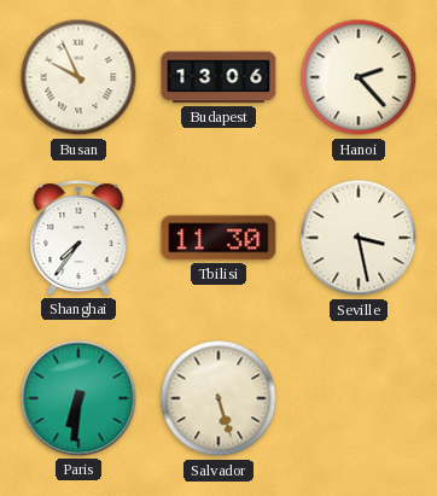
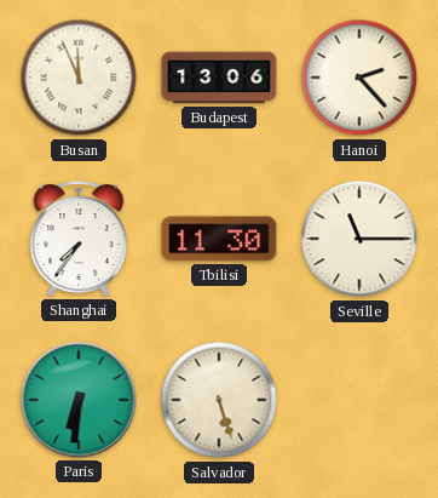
Busan: 9:56 -> 11:56
Seville: 3:28 -> 11:15
